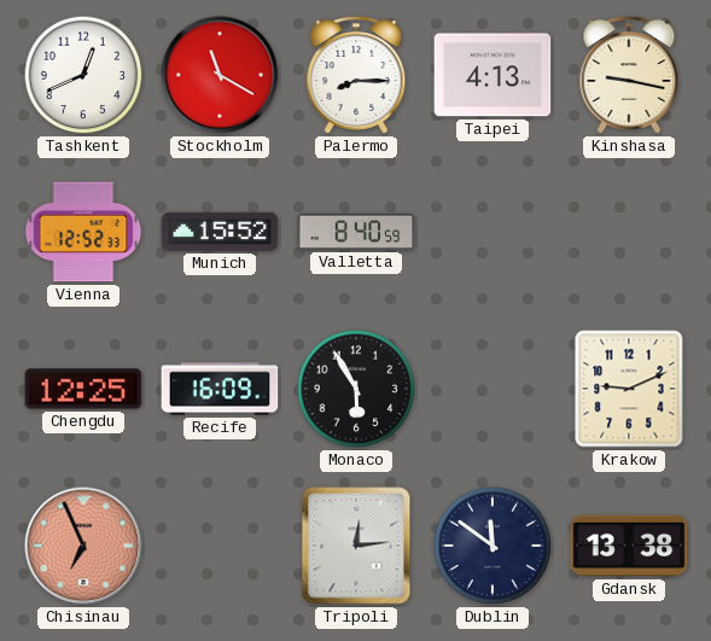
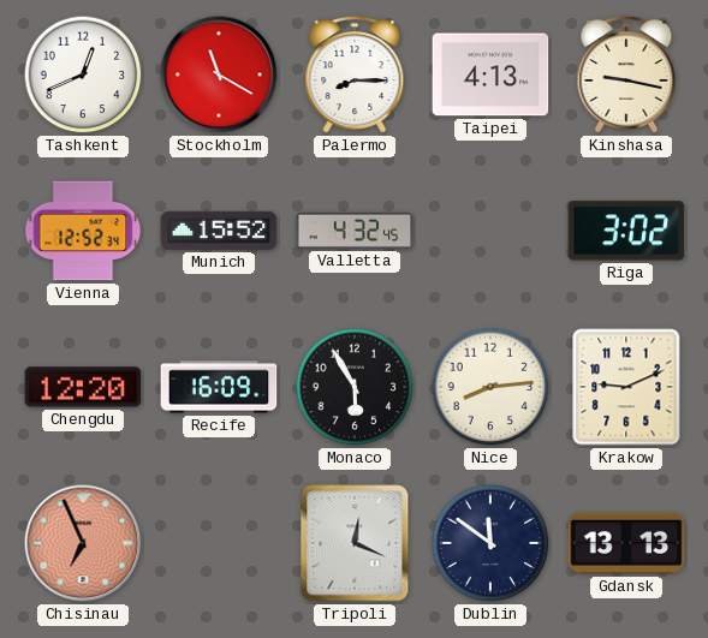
Vienna: 12:52:33 -> 12:52:34
Valletta: 8:40 -> 4:32
Riga: none -> 3:02
Chengdu: 12:25 -> 12:20
Nice: none -> 8:14
Tripoli: 12:14 -> 12:19
Gdansk: 13:38 -> 13:13
